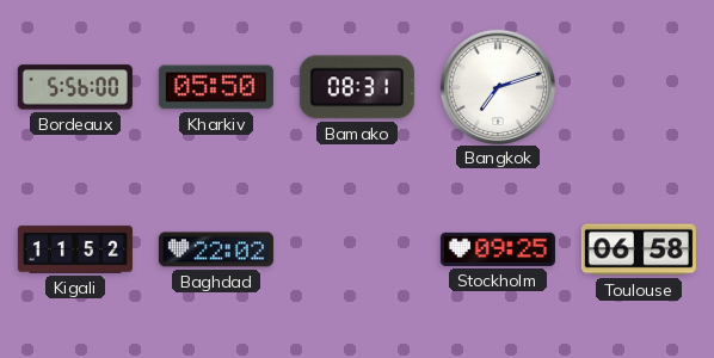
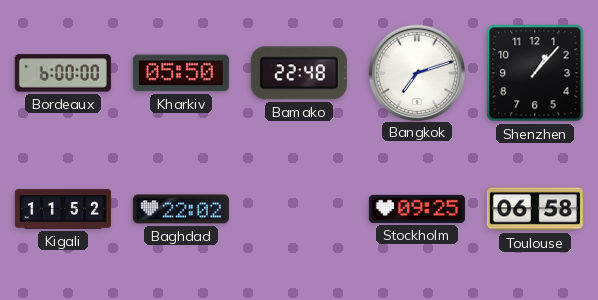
Bordeaux: 5:56 -> 6:00
Bamako: 08:31 -> 22:48
Shenzhen: none -> 1:07
